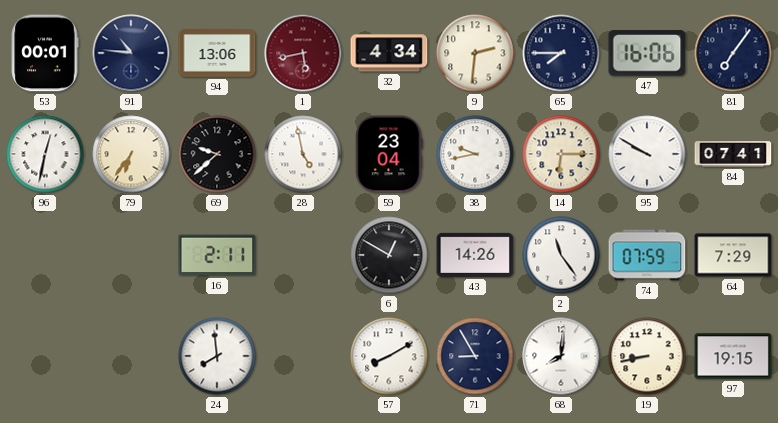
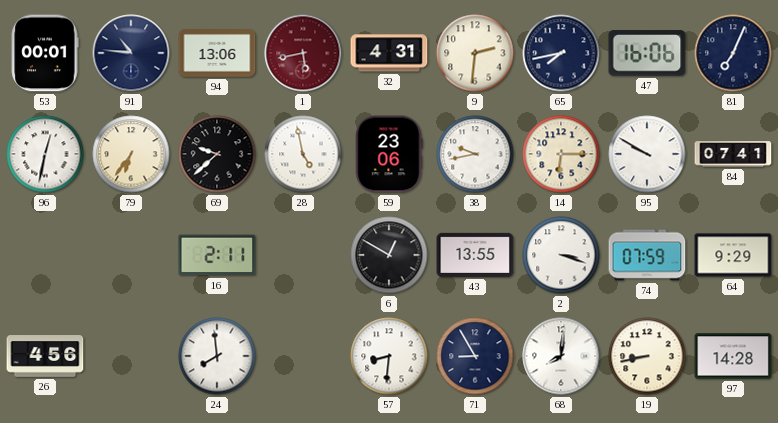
32: 4:34 -> 4:31
65: 7:45 -> 7:43
81: 7:06 -> 7:04
59: 23:04 -> 23:06
43: 14:26 -> 13:55
2: 11:24 -> 3:18
64: 7:29 -> 9:29
26: none -> 4:56
57: 8:10 -> 8:31
97: 19:15 -> 14:28
